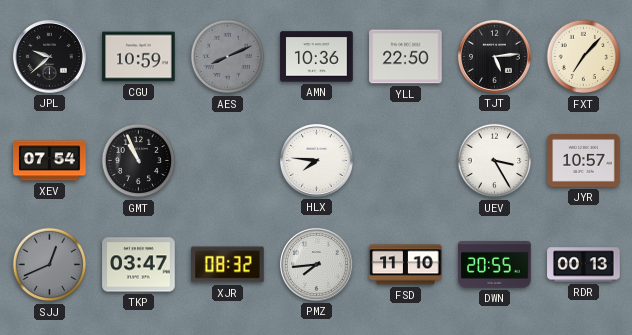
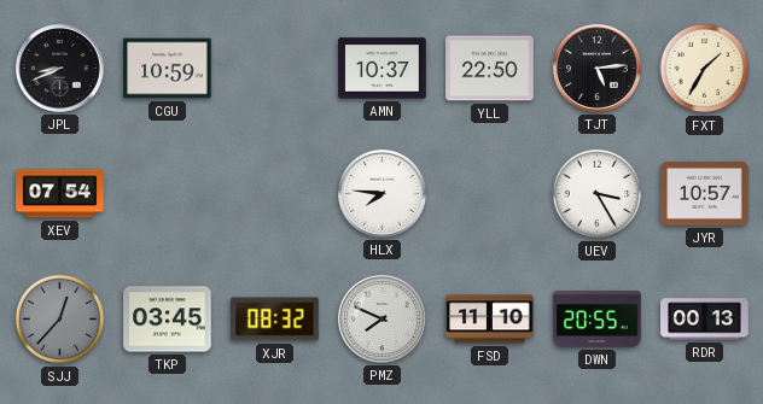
JPL: 9:38 -> 8:41
AES: 8:11 -> none
AMN: 10:36 -> 10:37
FXT: 7:07 -> 1:35
GMT: 10:56 -> none
SJJ: 12:41 -> 12:37
TKP: 03:47 -> 03:45
PMZ: 7:44 -> 7:49
